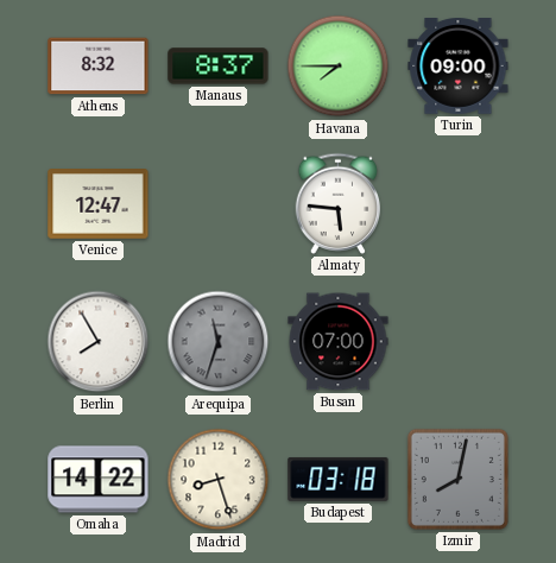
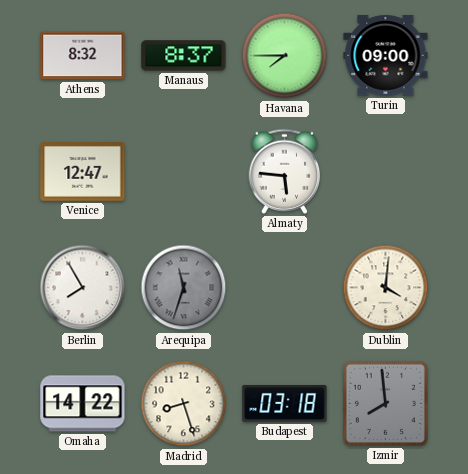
Busan: 07:00 -> none
Dublin: none -> 4:01
Izmir: 8:02 -> 7:59
